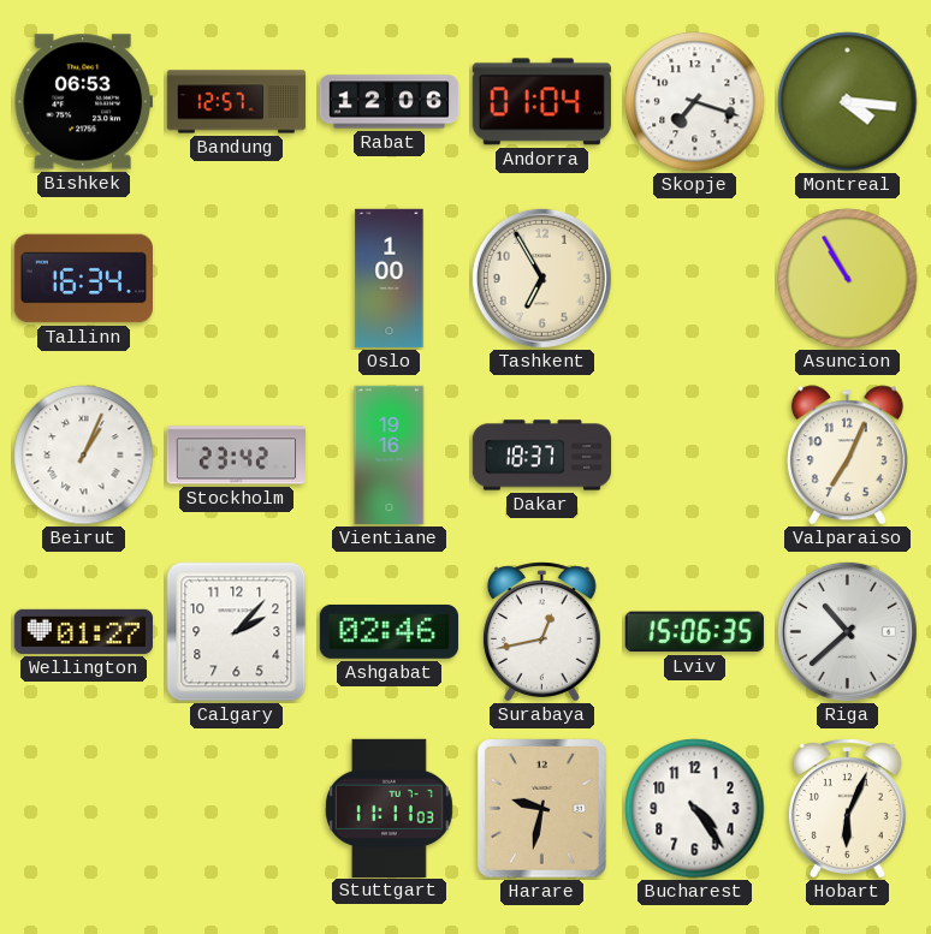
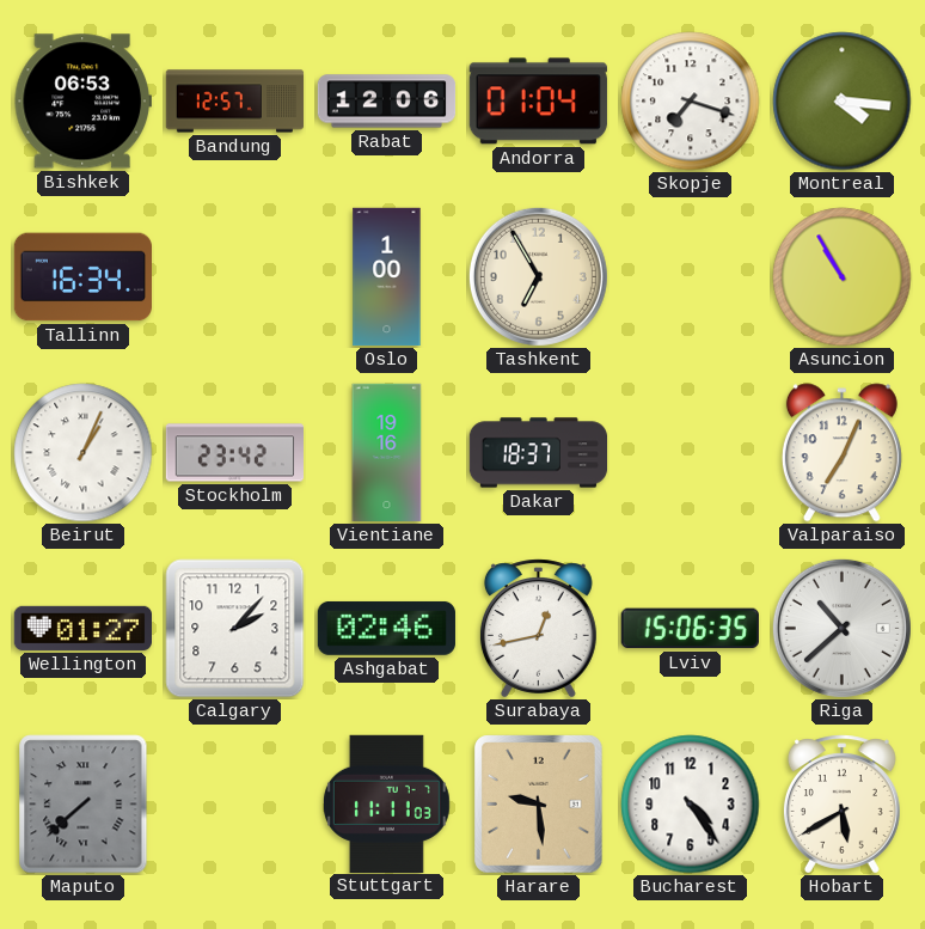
Maputo: none -> 7:38
Harare: 9:32 -> 9:29
Hobart: 6:04 -> 5:40
